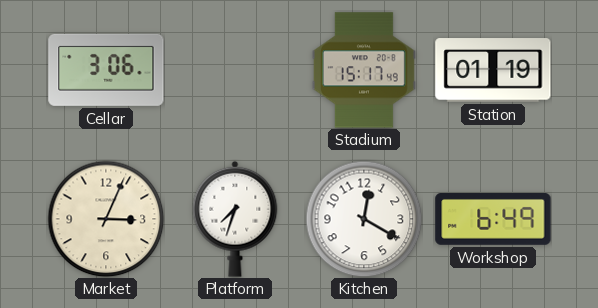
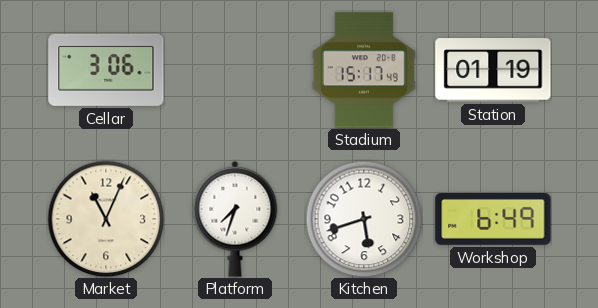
Market: 3:04 -> 11:04
Kitchen: 12:20 -> 5:42
